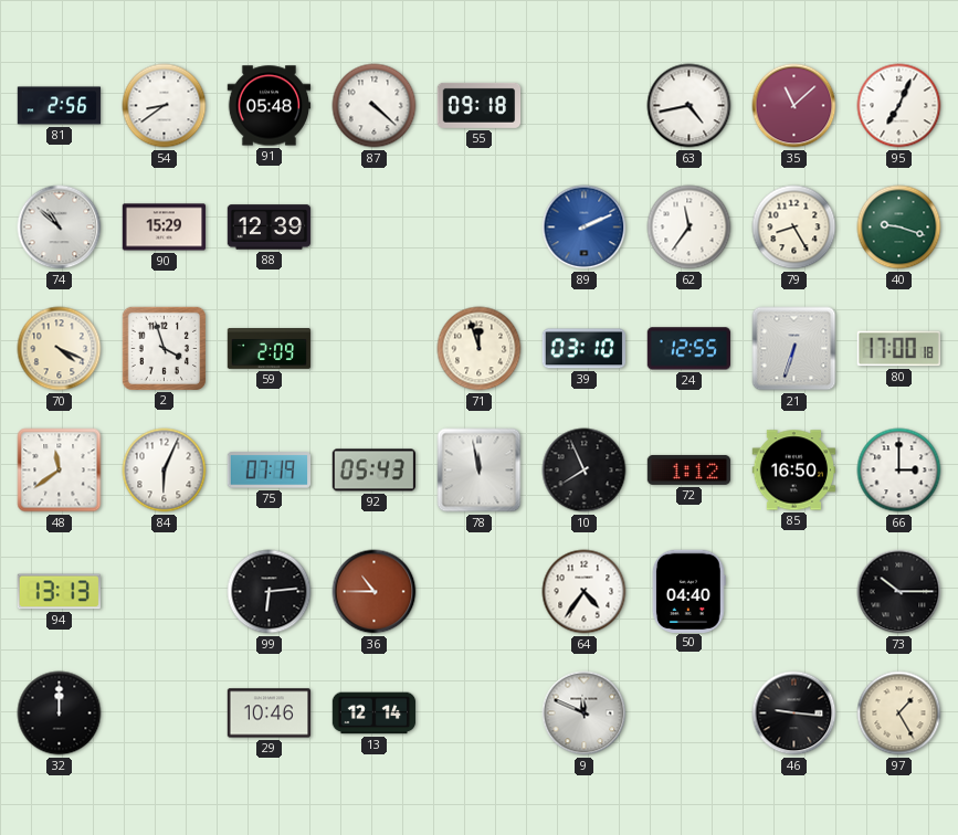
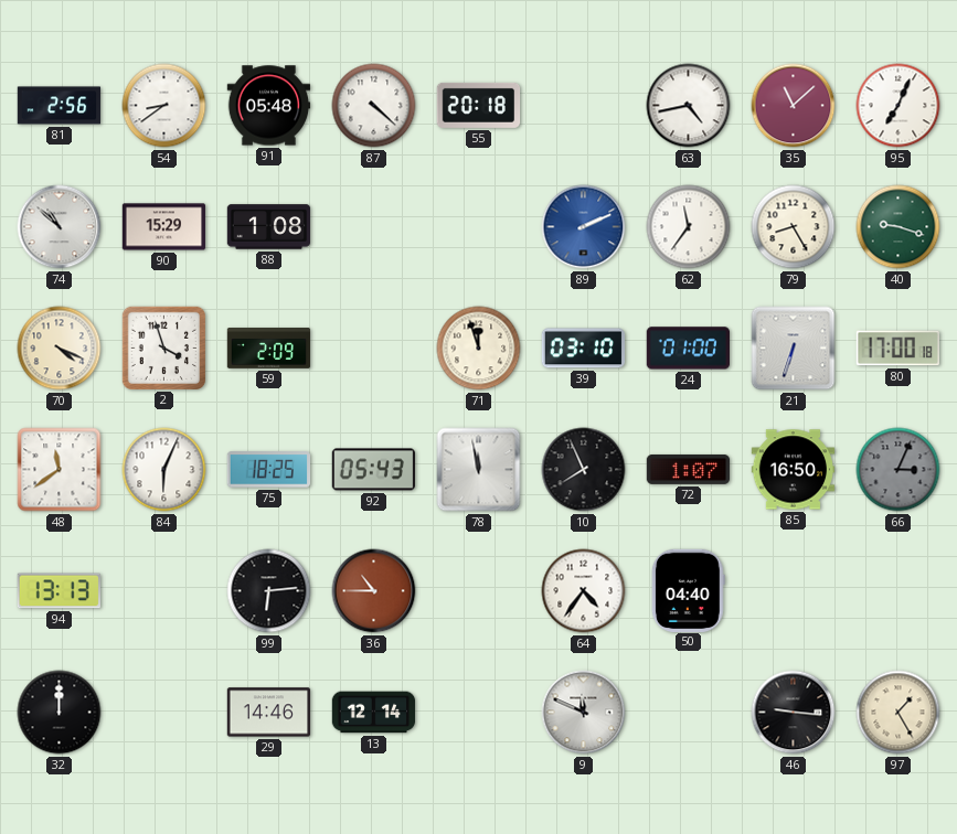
55: 09:18 -> 20:18
88: 12:39 -> 1:08
24: 12:55 -> 01:00
75: 07:19 -> 18:25
72: 1:12 -> 1:07
66: 3:00 -> 3:04
66 dial: white -> grey
73: 10:15 -> none
29: 10:46 -> 14:46
